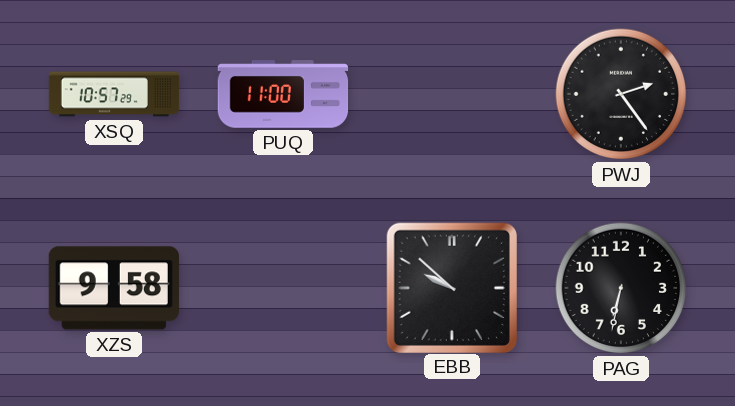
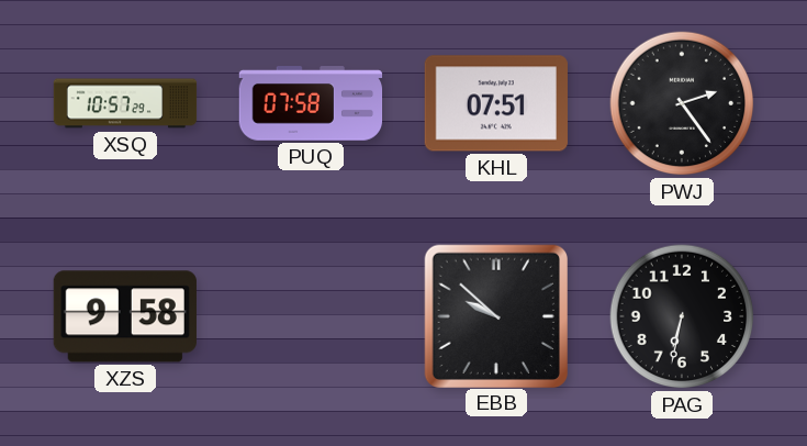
PUQ: 11:00 -> 07:58
KHL: none -> 07:51
